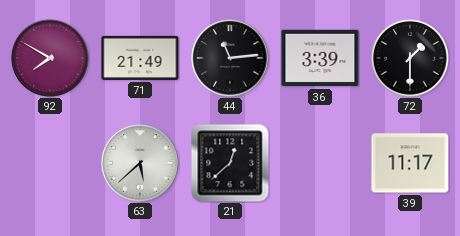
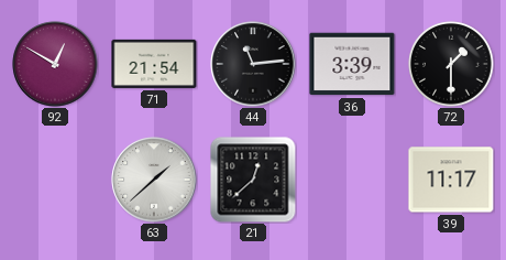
92: 7:50 -> 12:50
71: 21:49 -> 21:54
63: 5:38 -> 1:38
